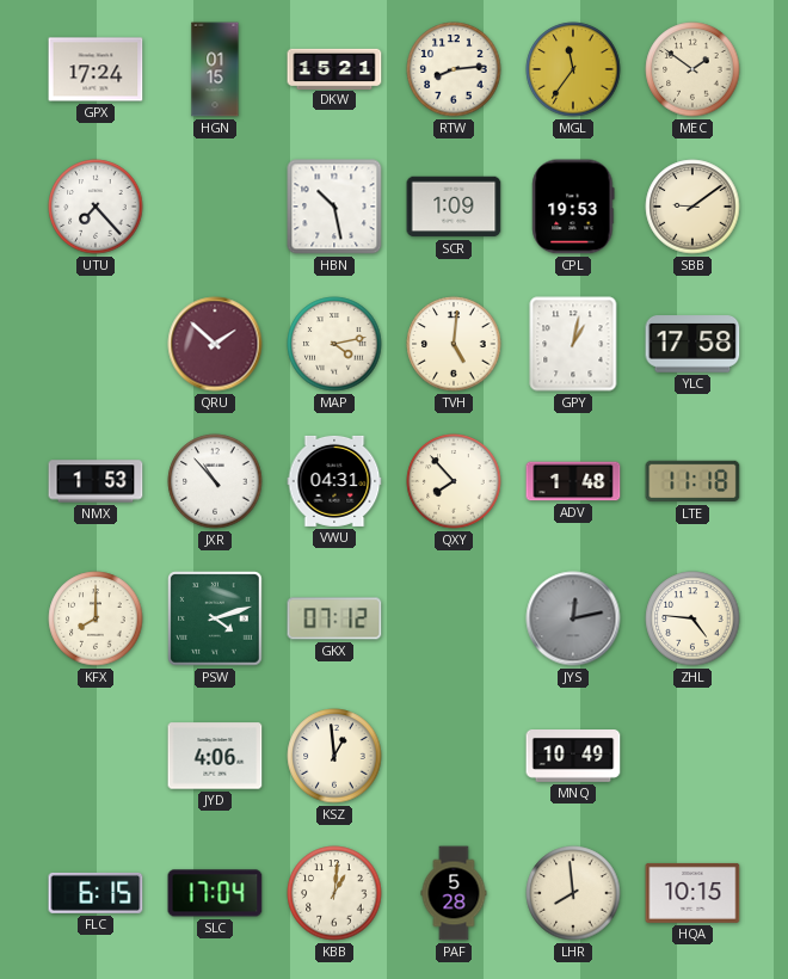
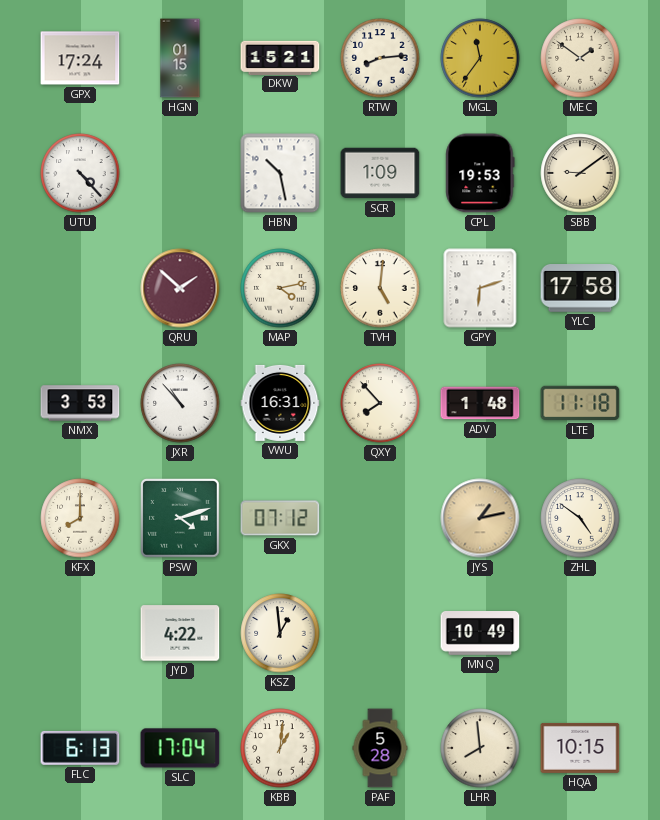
UTU: 7:23 -> 4:23
GPY: 1:02 -> 6:12
NMX: 1:53 -> 3:53
VWU: 04:31 -> 16:31
JYS: 12:13 -> 1:13
JYS dial: grey -> champagne
ZHL: 4:46 -> 4:51
JYD: 4:06 -> 4:22
FLC: 6:15 -> 6:13
